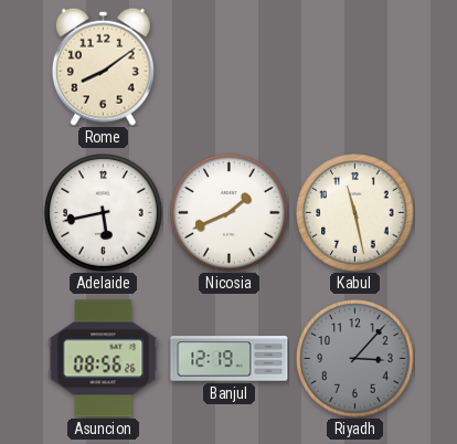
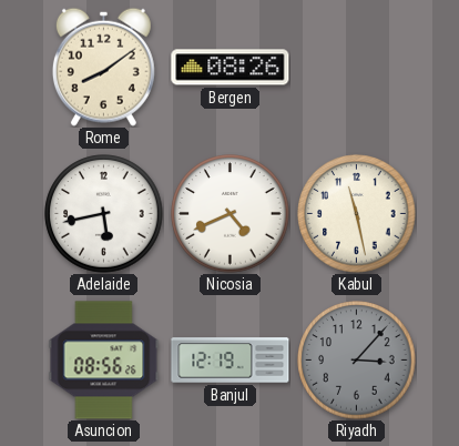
Bergen: none -> 08:26
Nicosia: 1:41 -> 4:41
